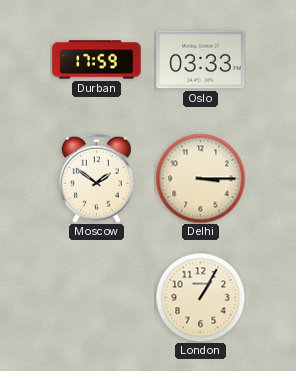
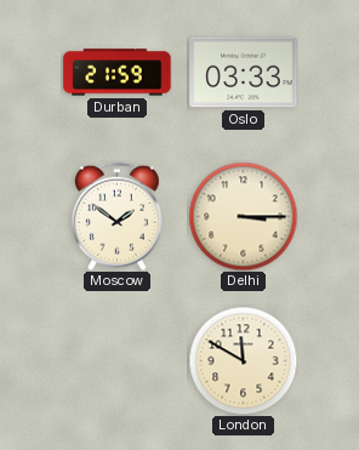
Durban: 17:59 -> 21:59
London: 1:05 -> 11:50
